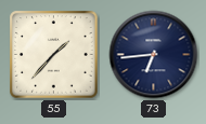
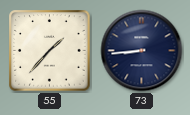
73: 6:44 -> 8:44
